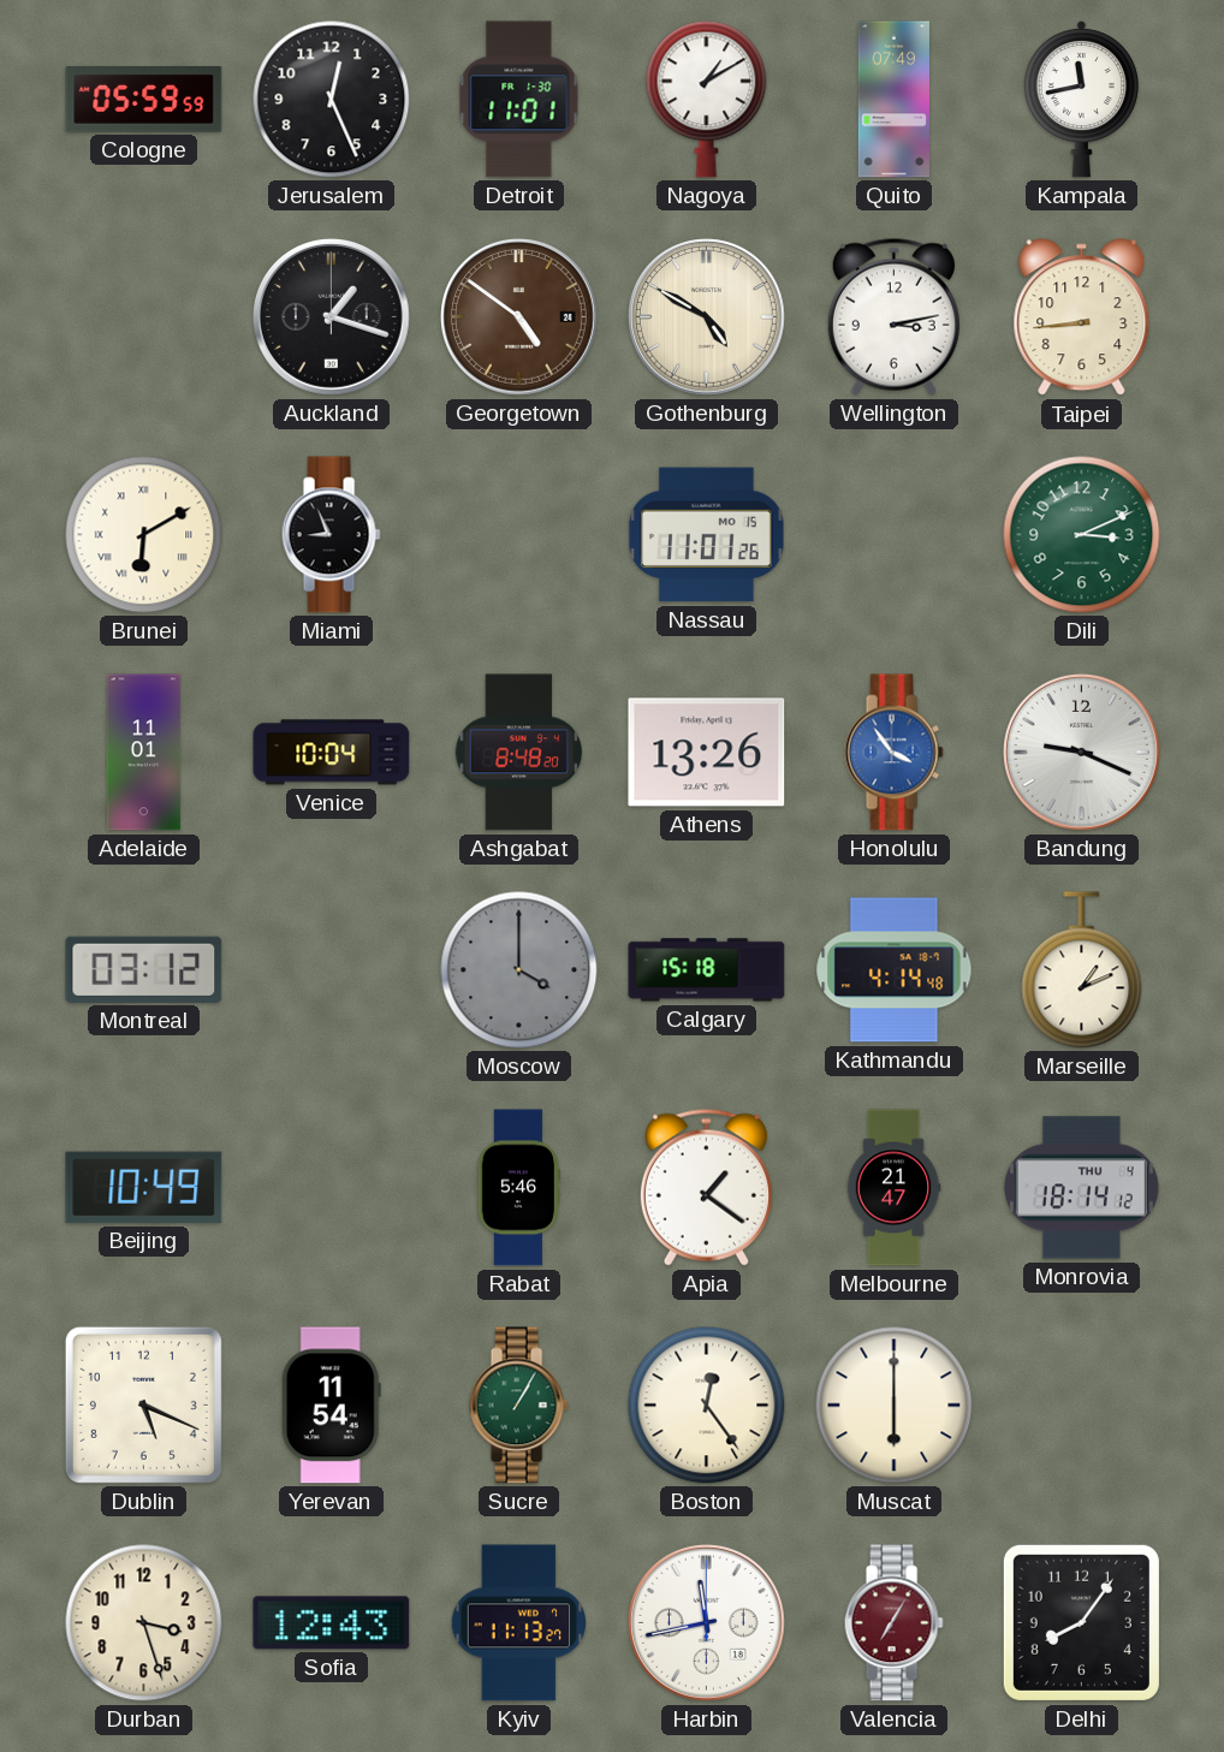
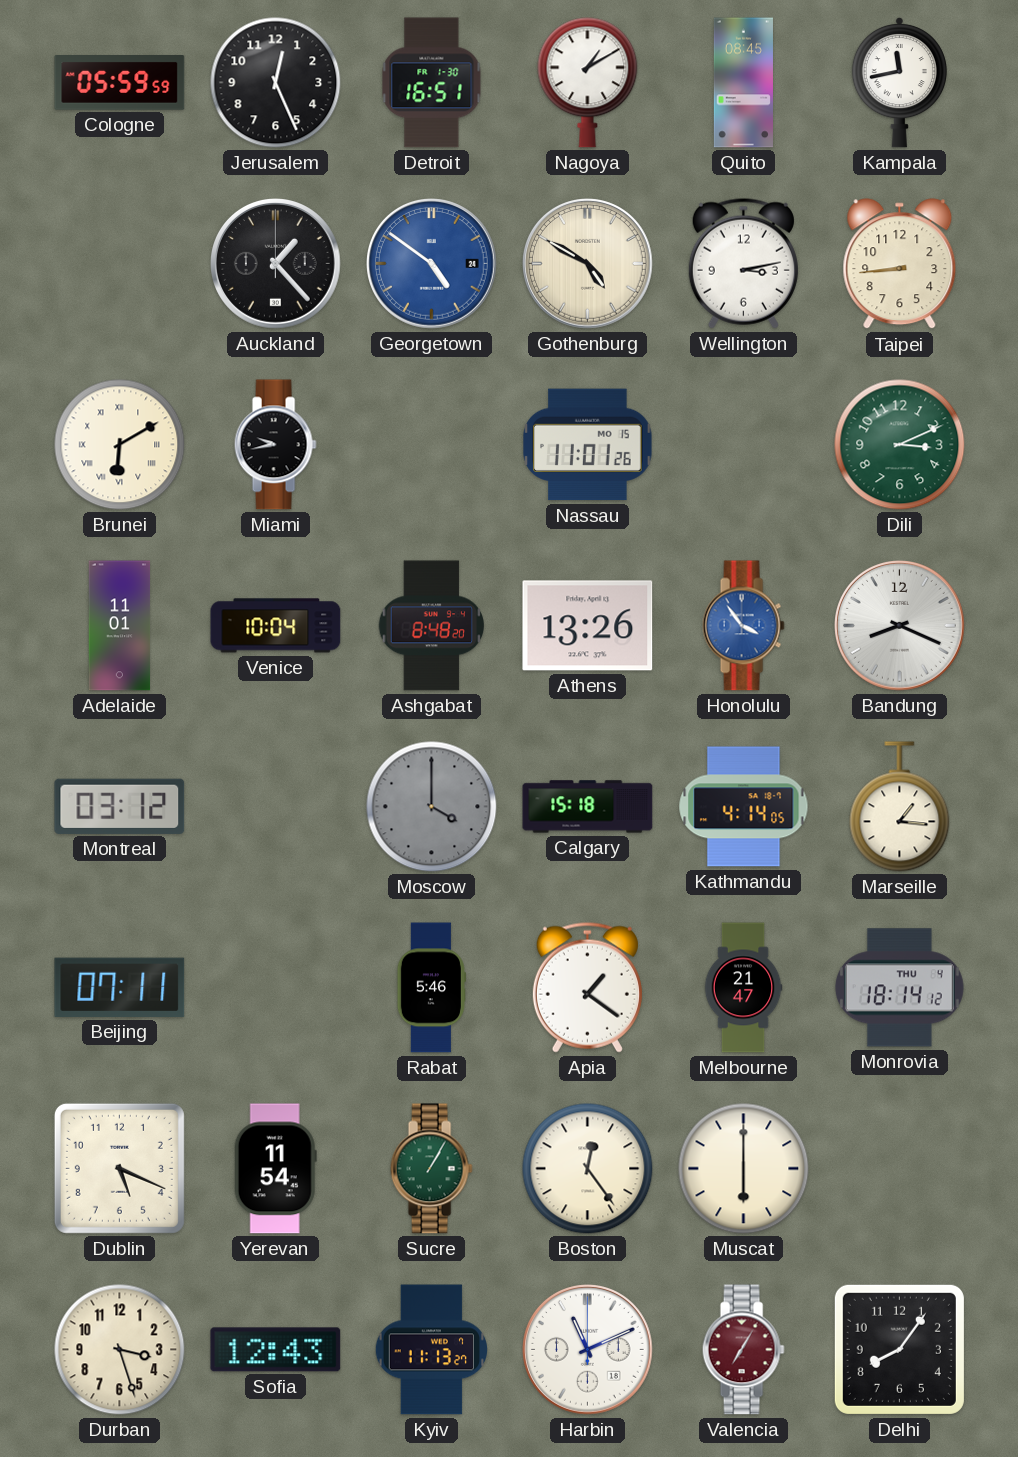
Detroit: 11:01 -> 16:51
Quito: 07:49 -> 08:45
Auckland: 1:18 -> 1:23
Georgetown dial: brown -> blue
Miami: 8:56 -> 9:43
Bandung: 9:19 -> 8:19
Kathmandu: 4:14:48 -> 4:14:05
Marseille: 1:11 -> 1:16
Beijing: 10:49 -> 07:11
Harbin: 11:43 -> 11:11
